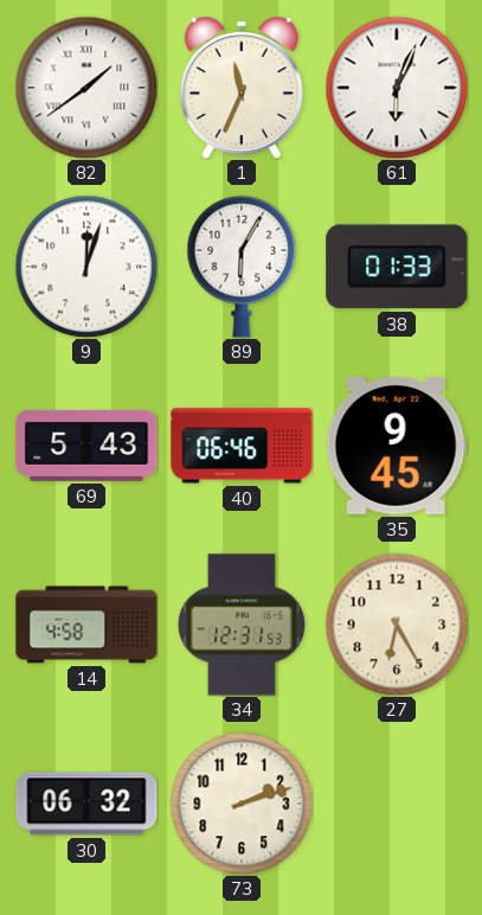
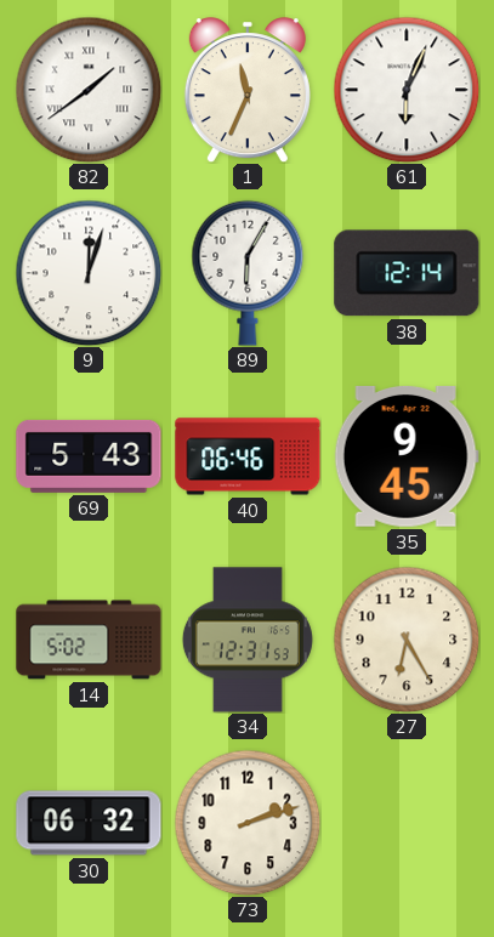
38: 01:33 -> 12:14
14: 4:58 -> 5:02
